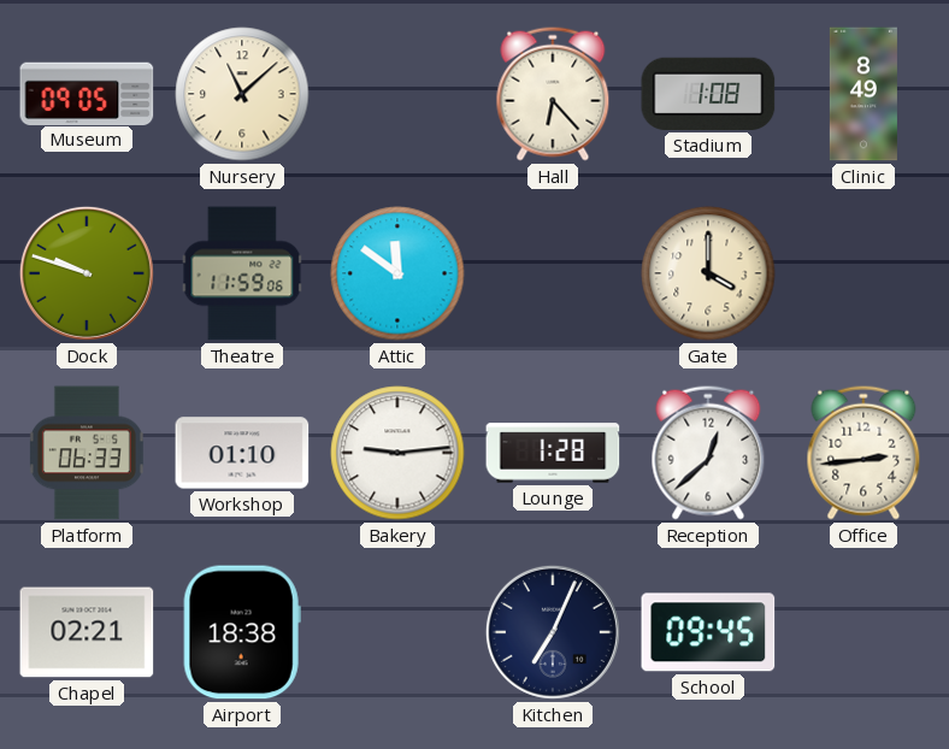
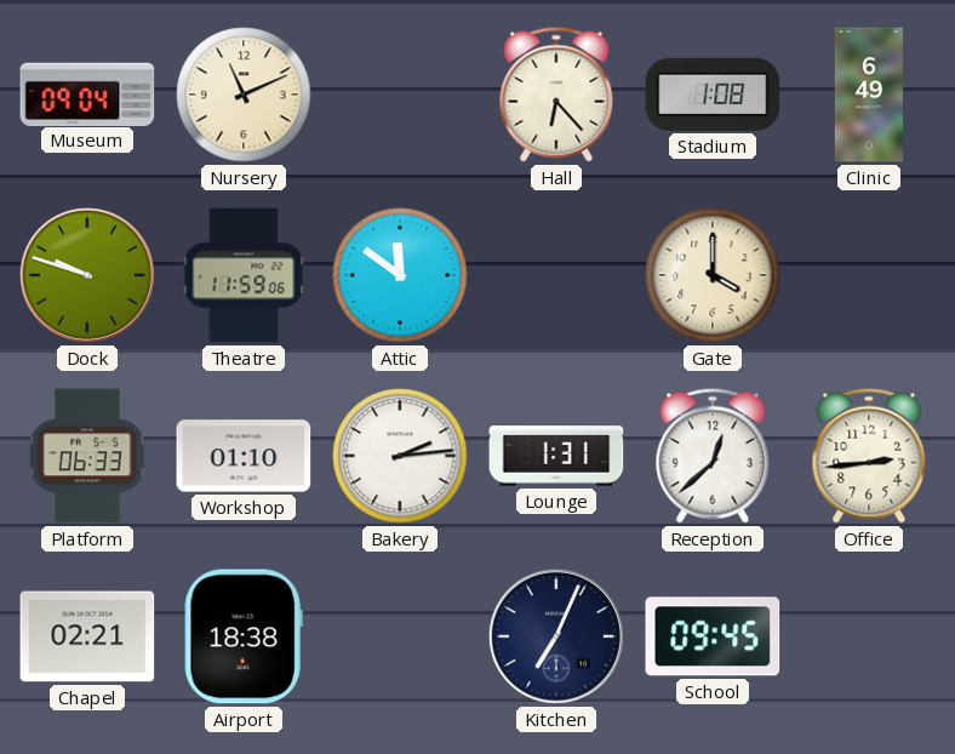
Museum: 09:05 -> 09:04
Nursery: 11:08 -> 11:11
Clinic: 8:49 -> 6:49
Bakery: 9:14 -> 2:14
Lounge: 1:28 -> 1:31
